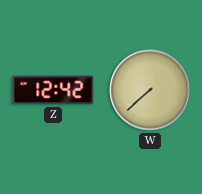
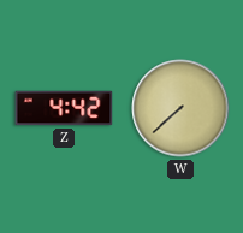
Z: 12:42 -> 4:42
